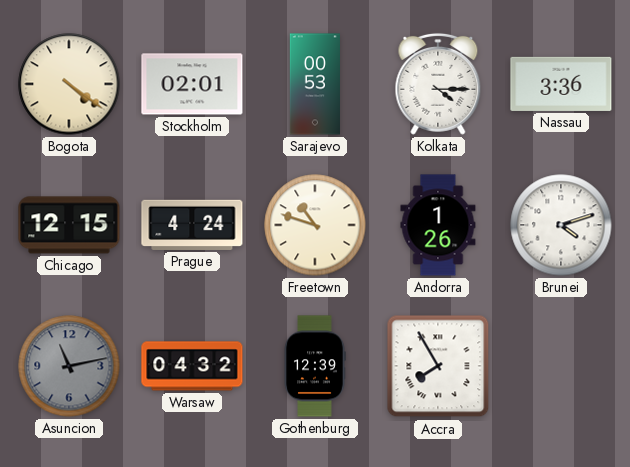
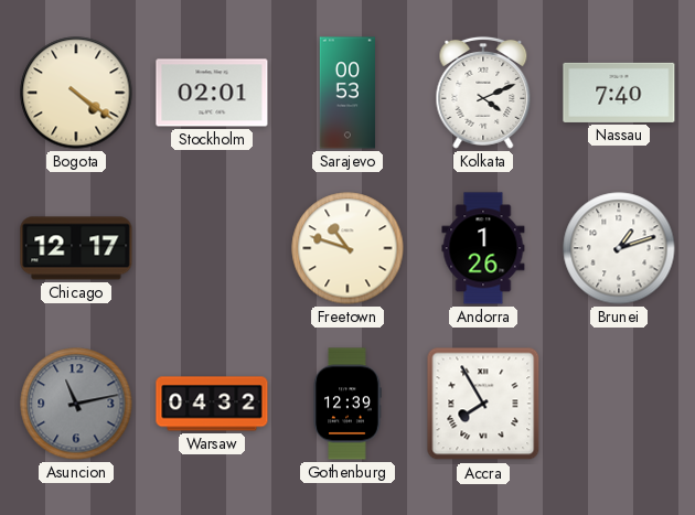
Kolkata: 4:15 -> 4:11
Nassau: 3:36 -> 7:40
Chicago: 12:15 -> 12:17
Prague: 4:24 -> none
Brunei: 4:12 -> 1:12
